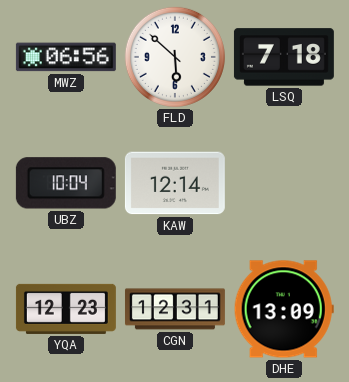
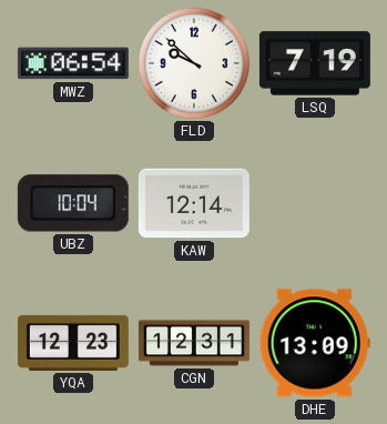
MWZ: 06:56 -> 06:54
FLD: 5:52 -> 9:52
LSQ: 7:18 -> 7:19
